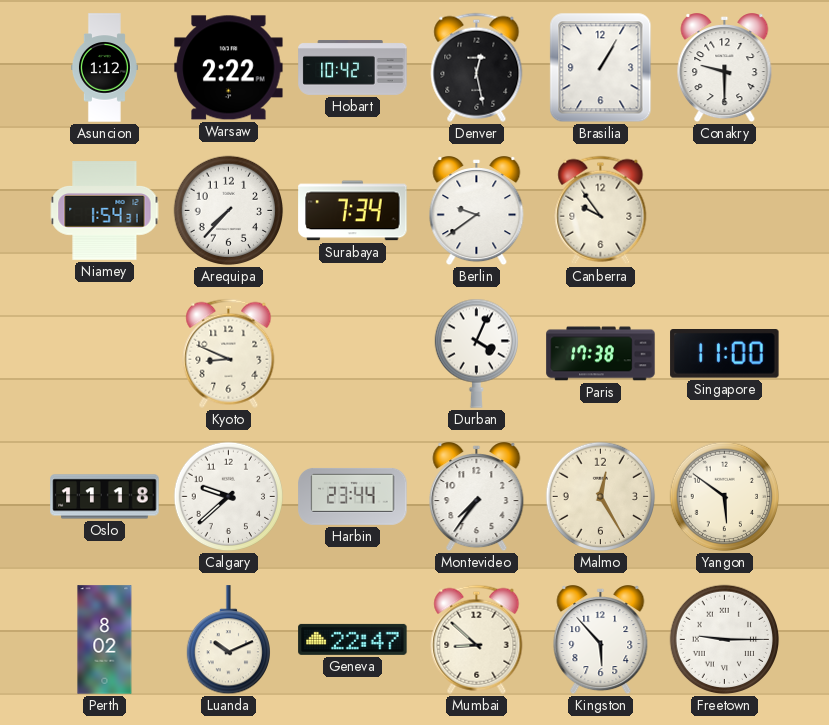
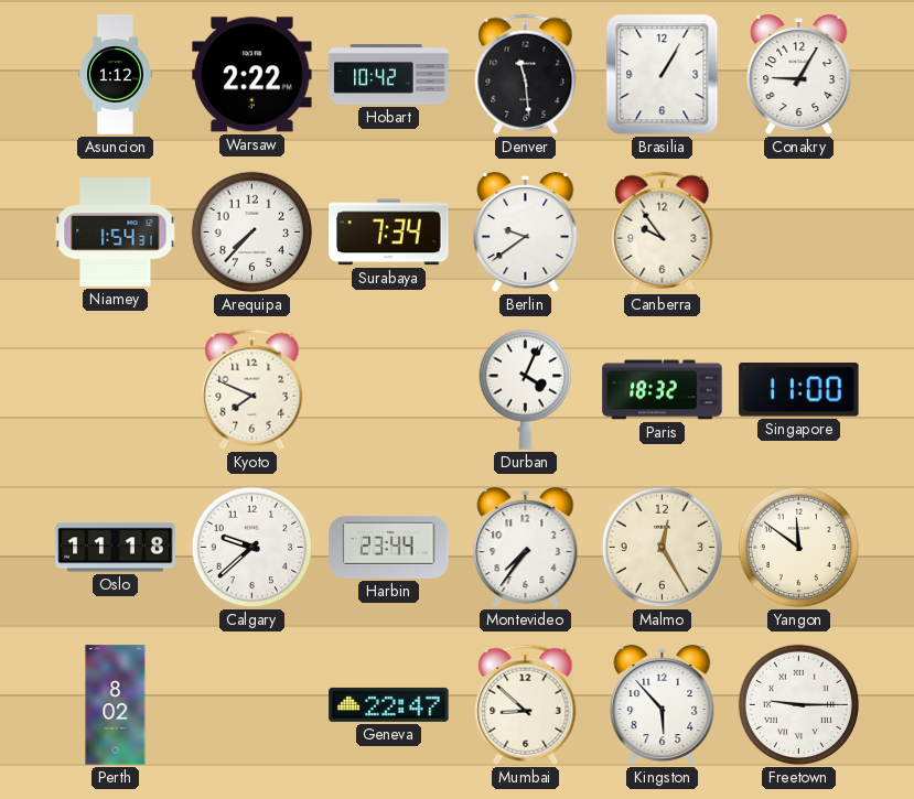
Denver: 12:28 -> 11:29
Conakry: 9:30 -> 9:05
Kyoto: 8:49 -> 7:49
Paris: 17:38 -> 18:32
Yangon: 5:51 -> 11:51
Luanda: 10:11 -> none
